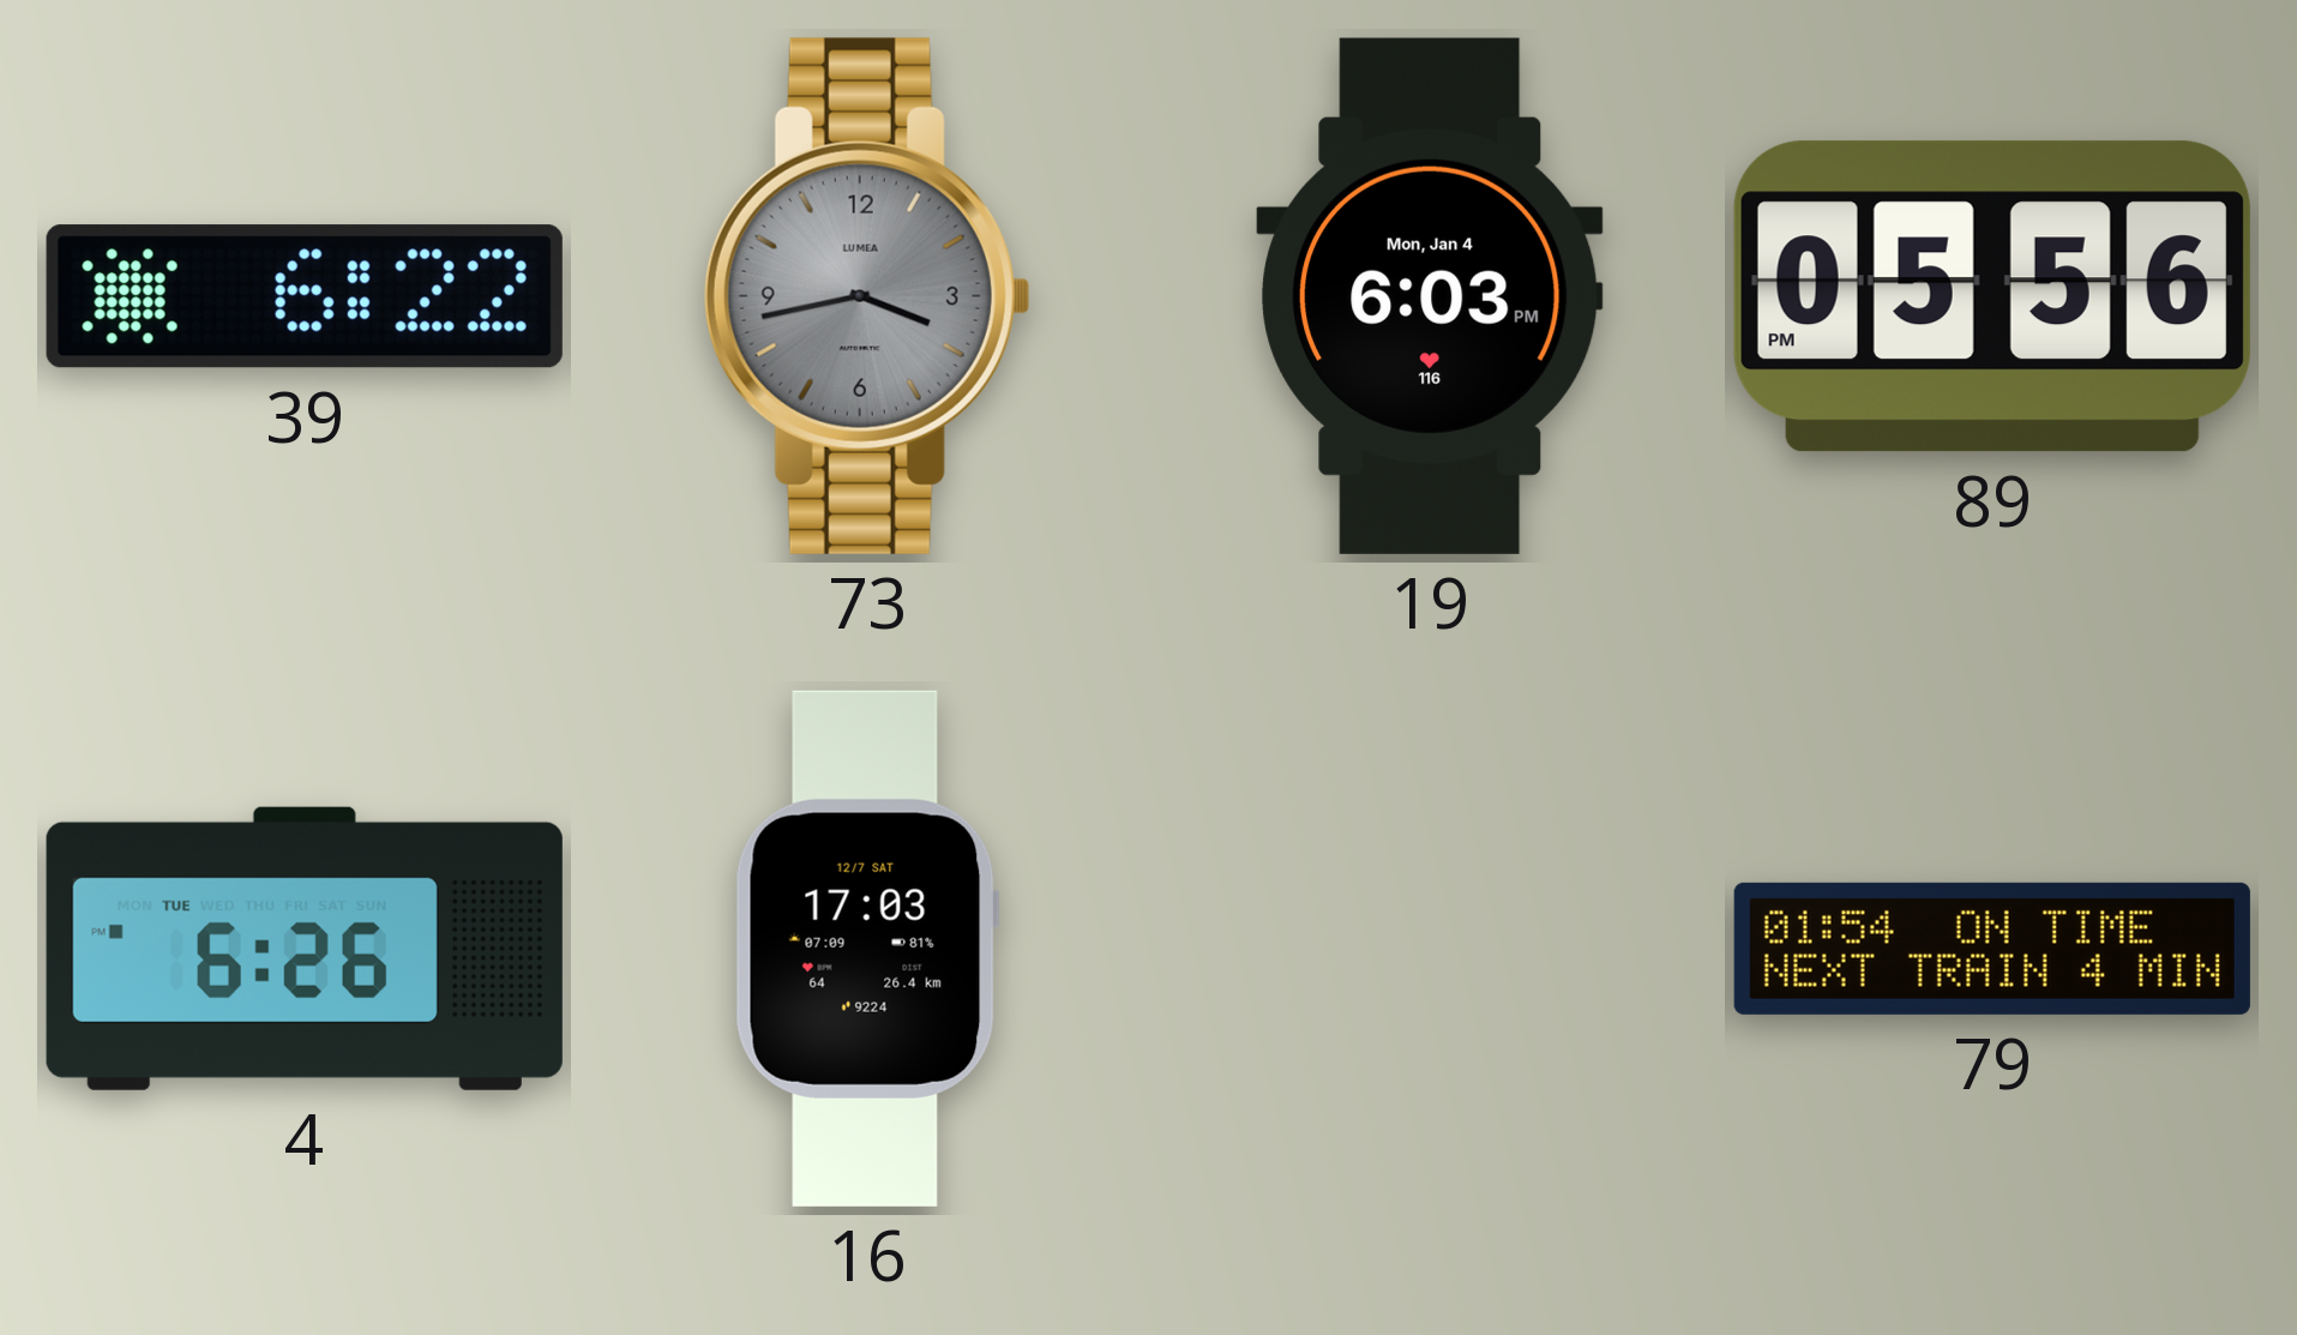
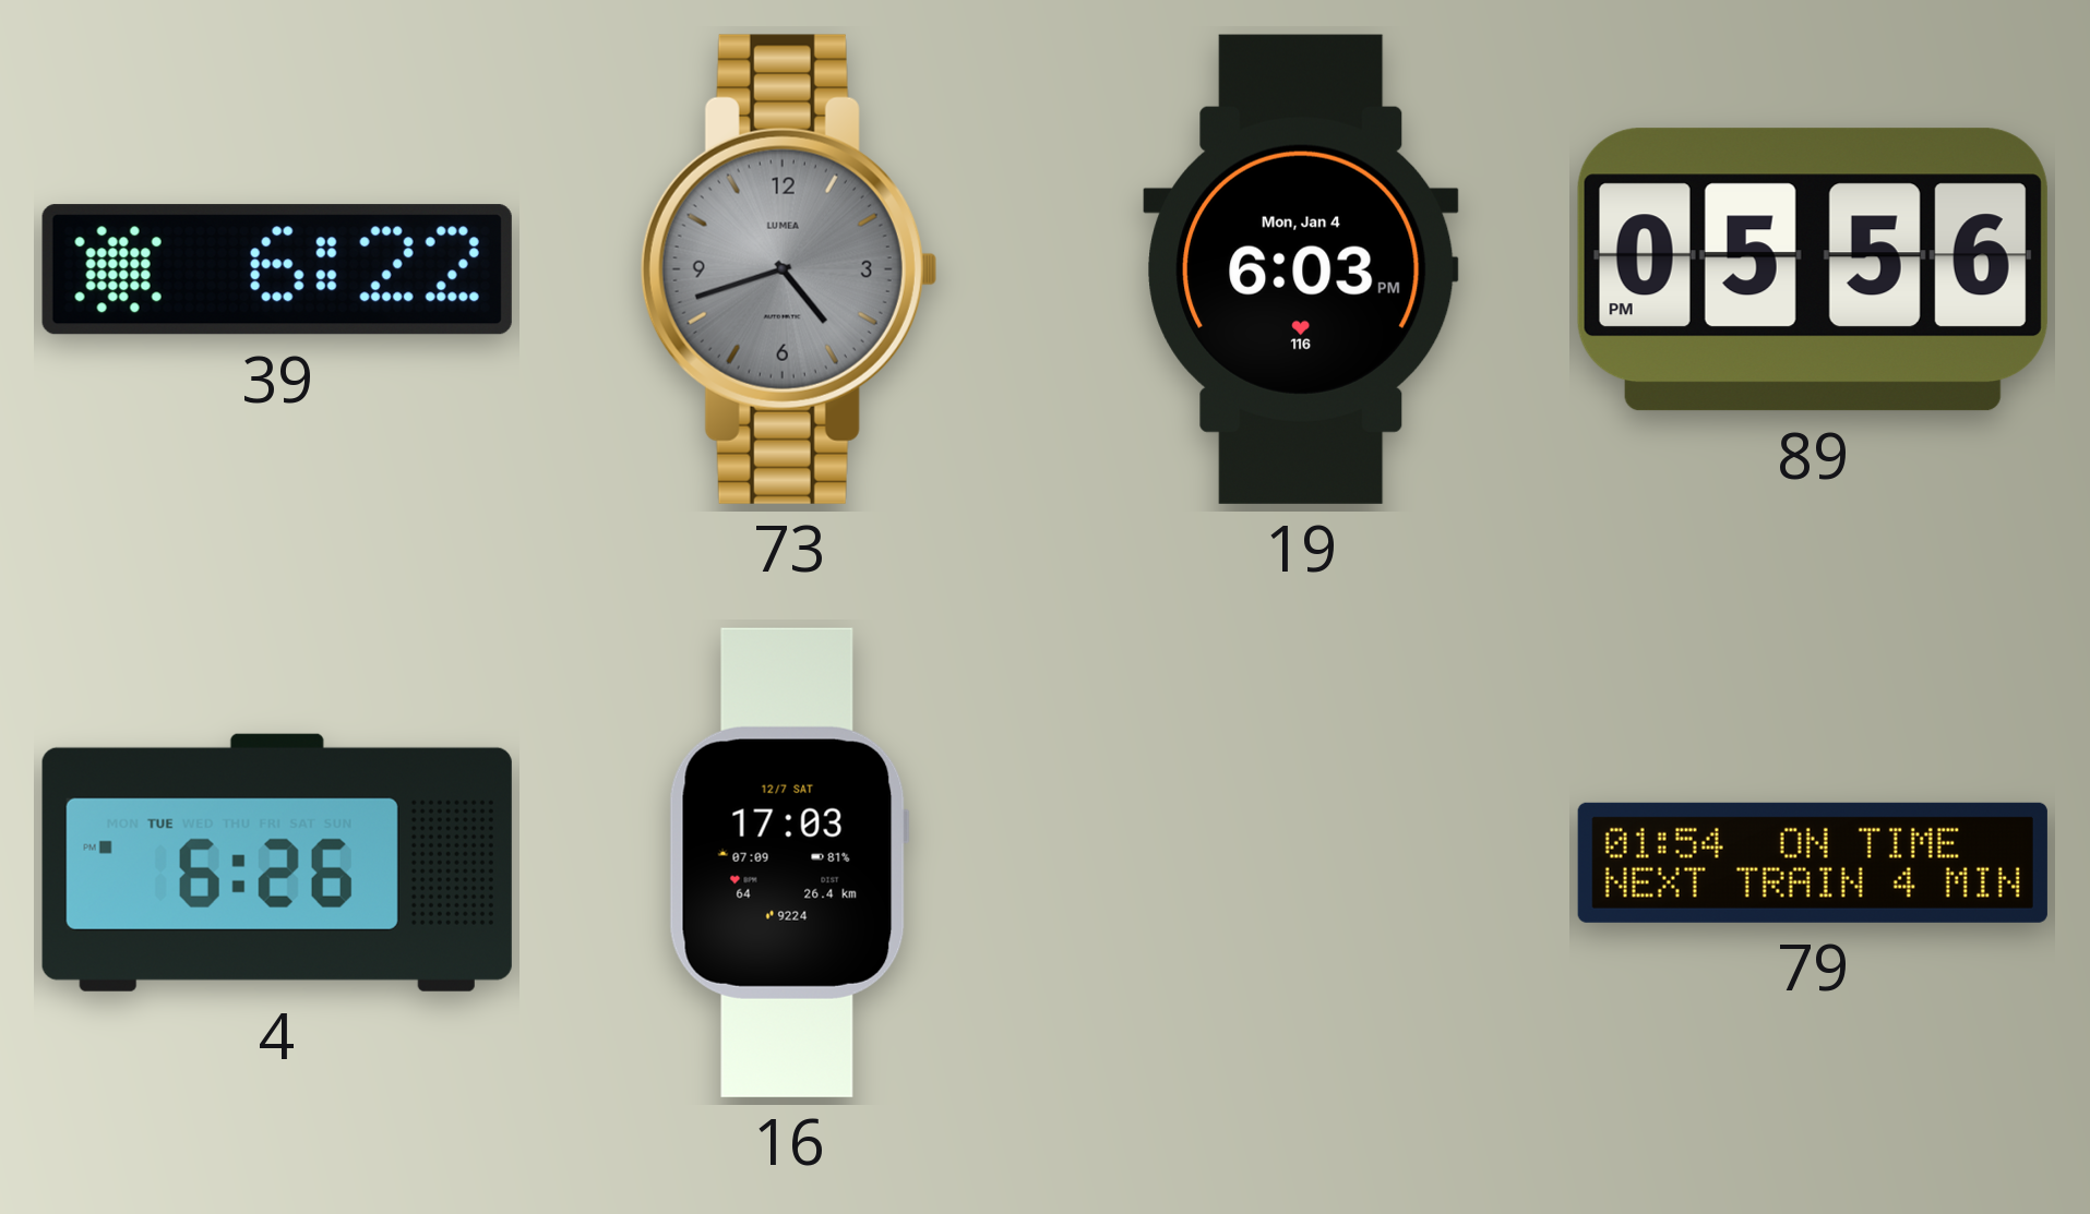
73: 3:43 -> 4:42
